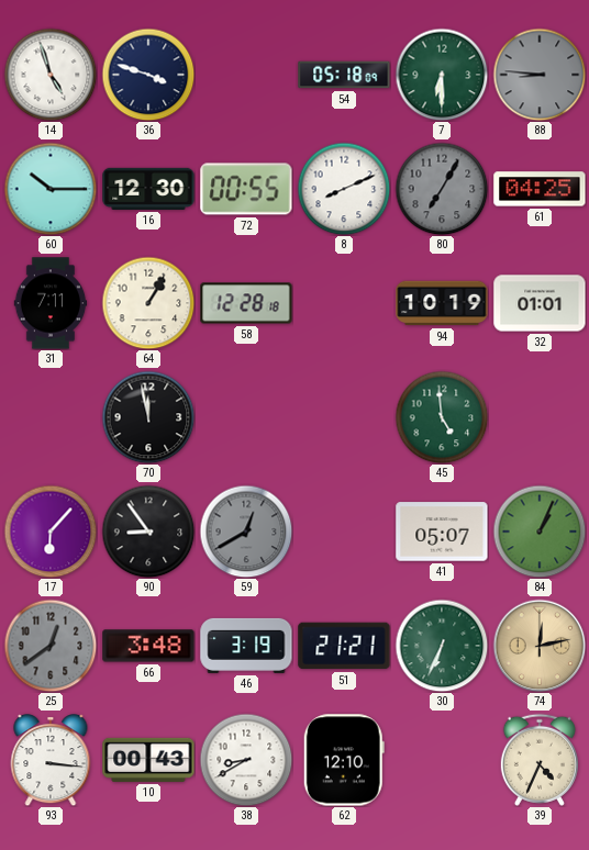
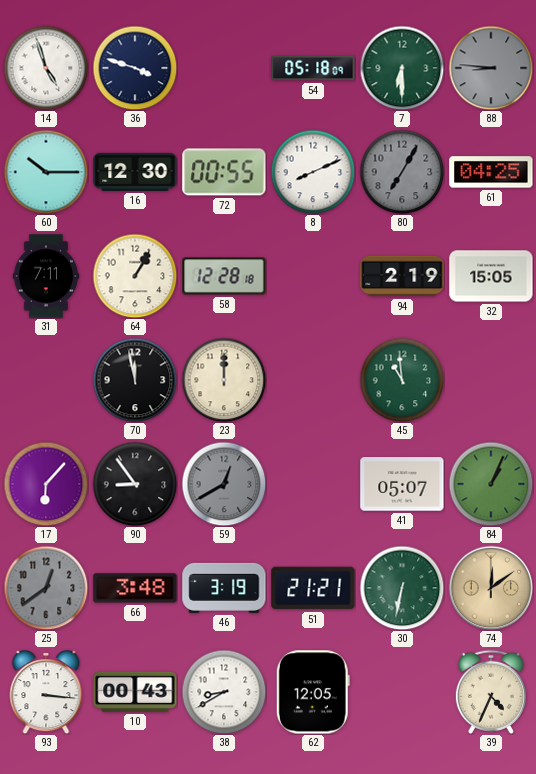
94: 10:19 -> 2:19
32: 01:01 -> 15:05
23: none -> 12:00
45: 4:59 -> 10:59
30: 6:34 -> 6:32
74: 12:13 -> 12:09
62: 12:10 -> 12:05
